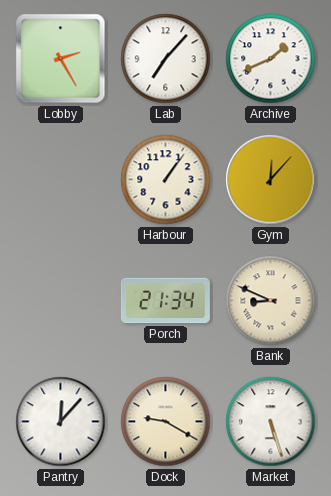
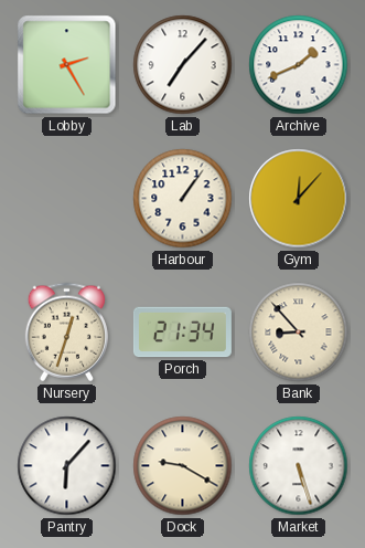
Nursery: none -> 12:33
Bank: 8:49 -> 8:53
Pantry: 12:07 -> 6:07
